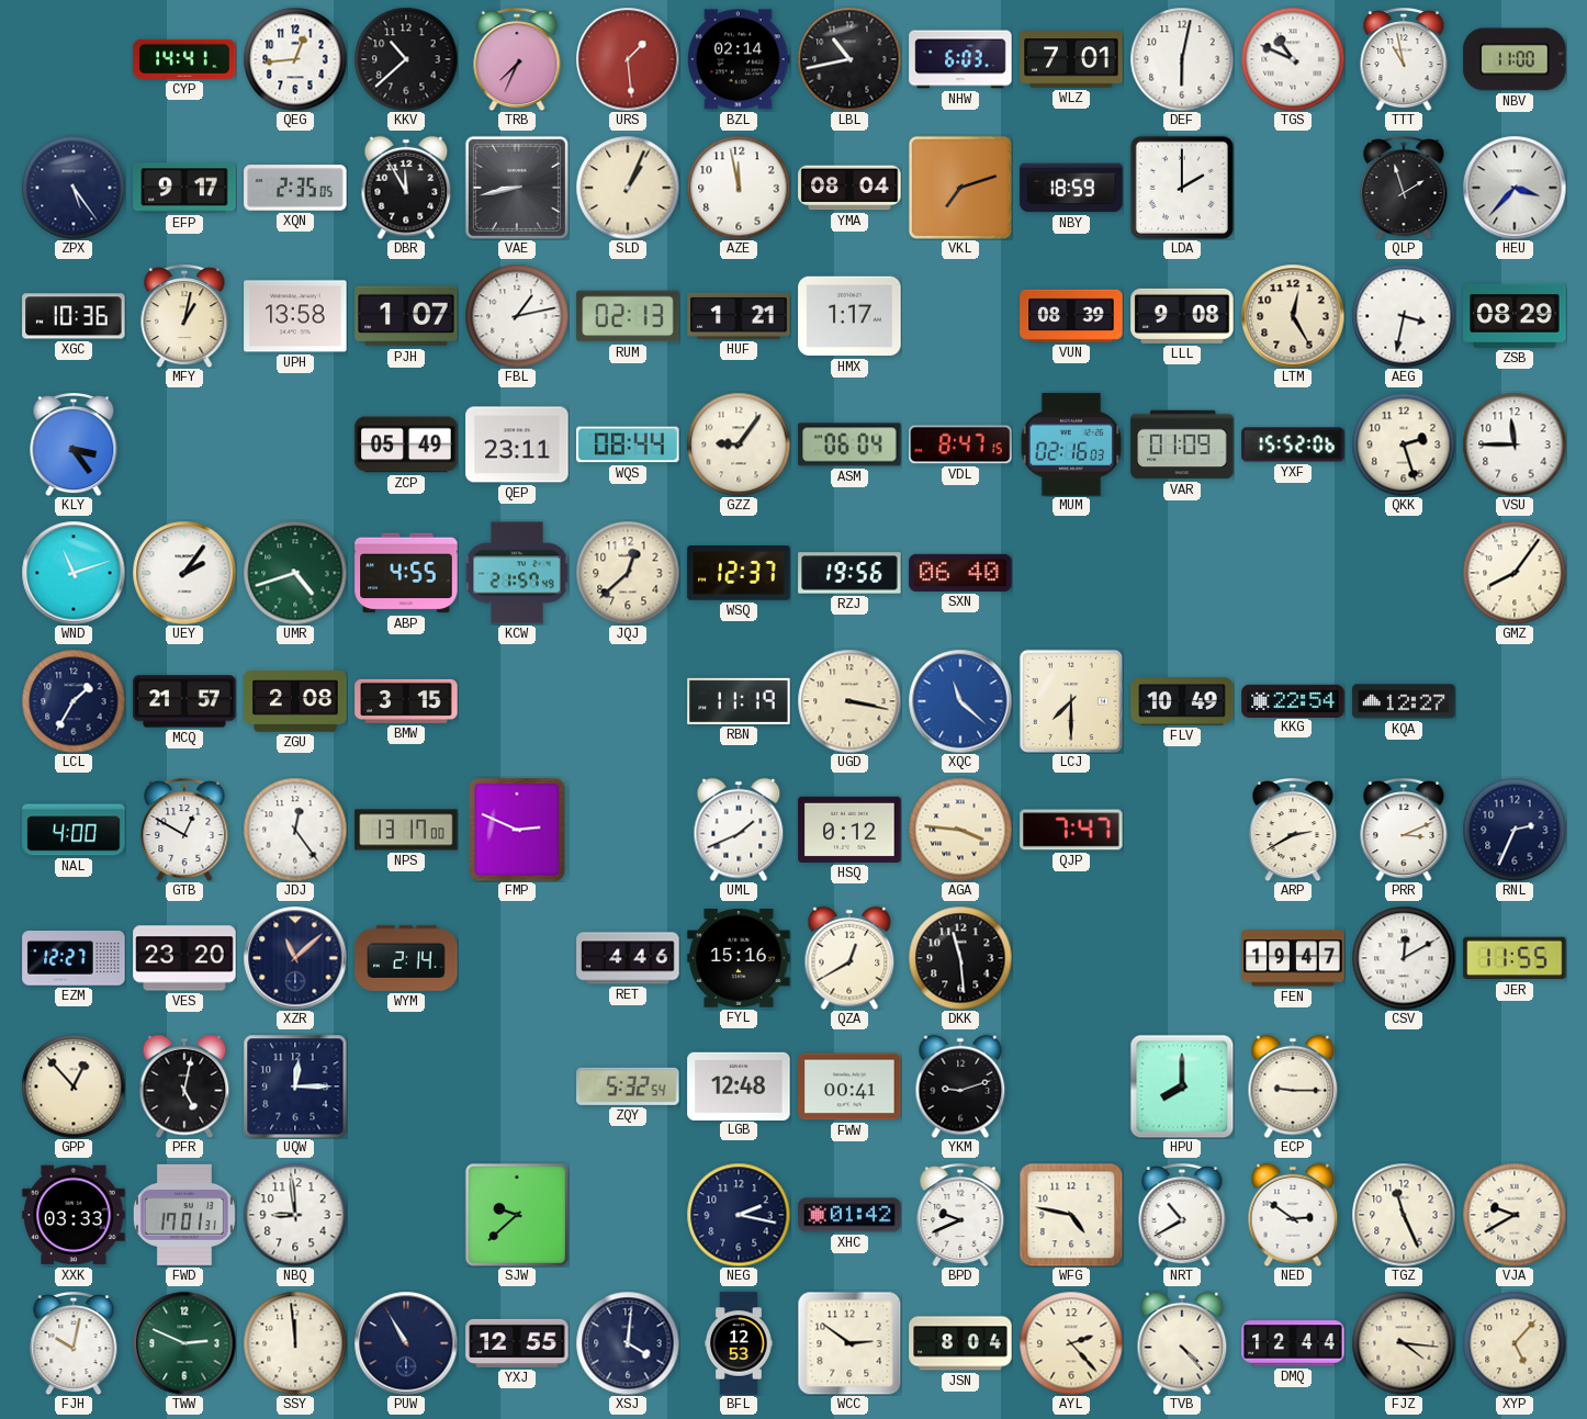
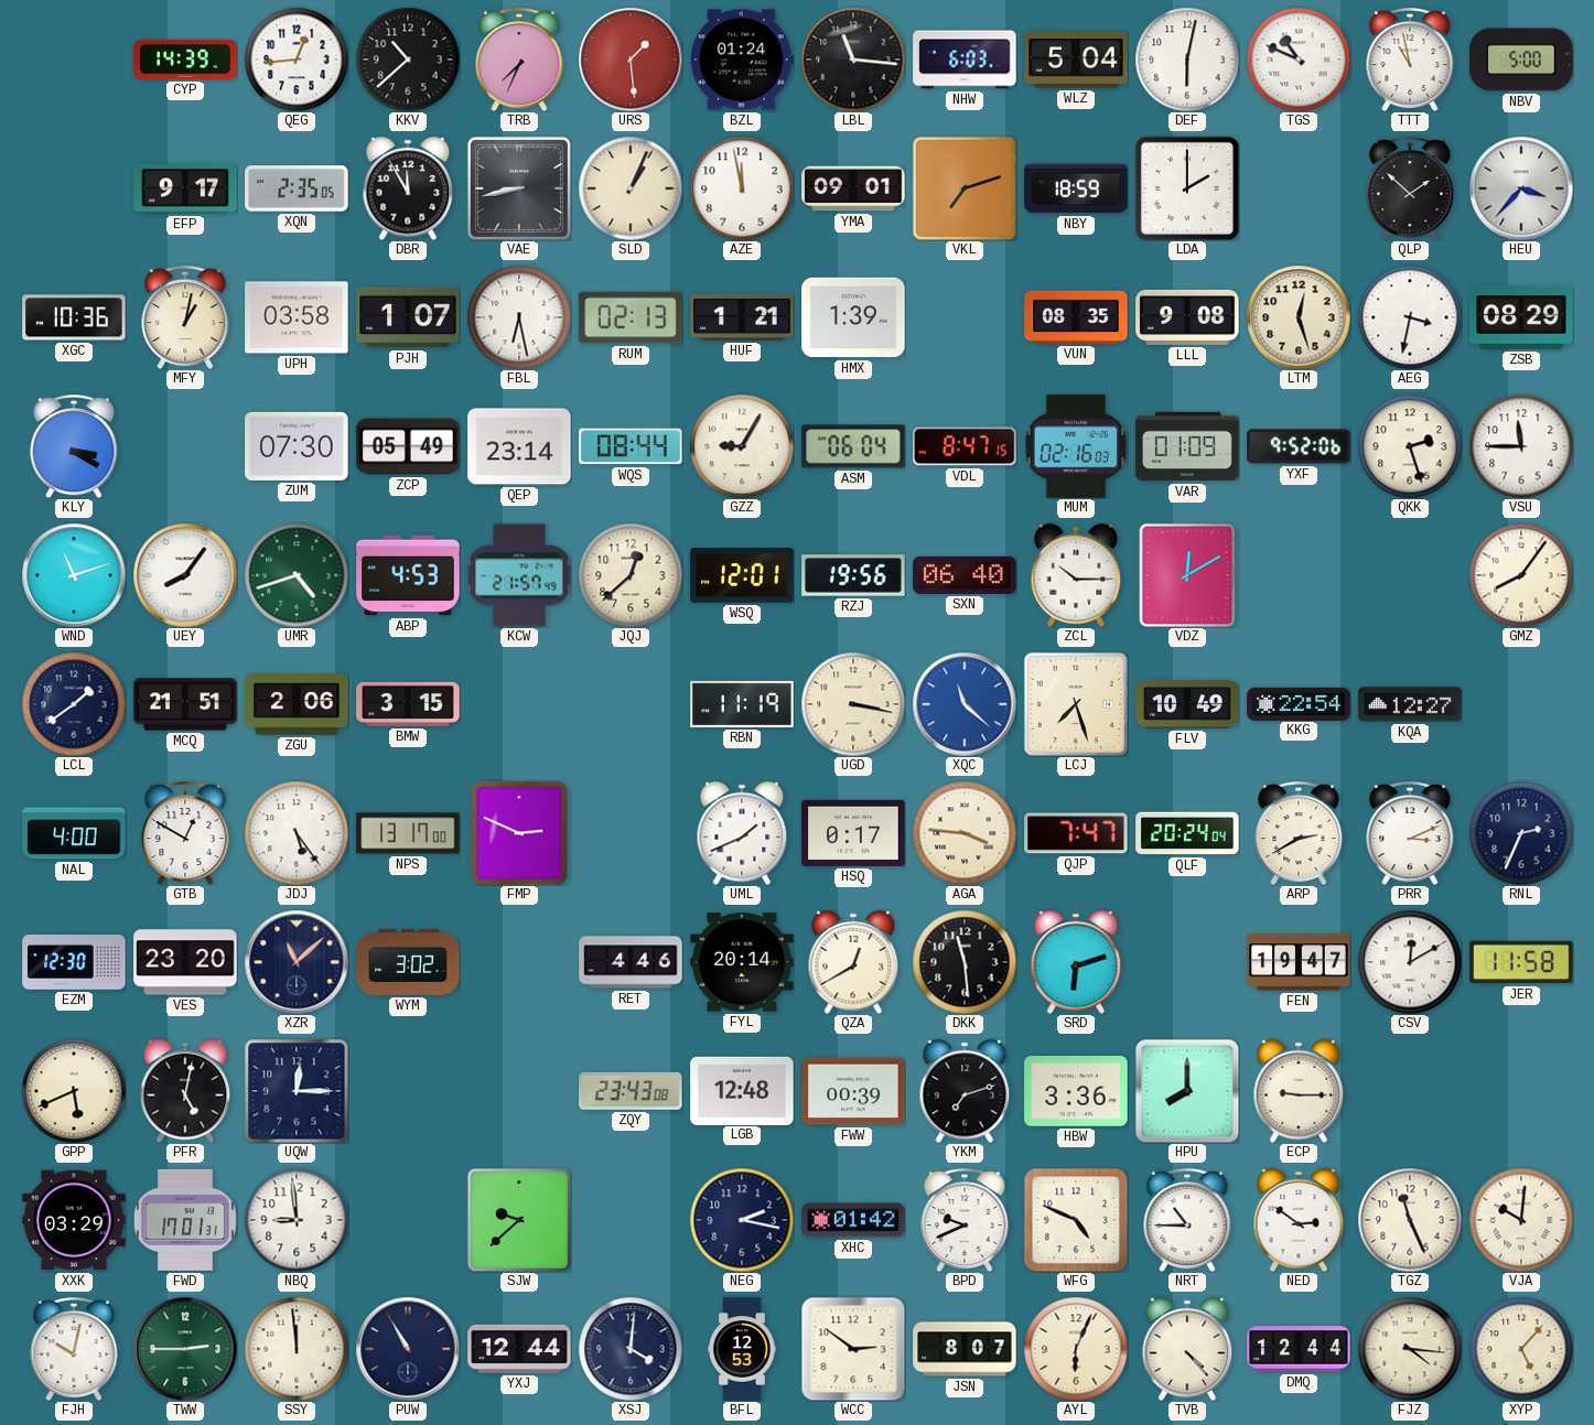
CYP: 14:41 -> 14:39
BZL: 02:14 -> 01:24
LBL: 10:43 -> 11:16
WLZ: 7:01 -> 5:04
NBV: 11:00 -> 5:00
ZPX: 5:24 -> none
YMA: 08:04 -> 09:01
QLP: 1:57 -> 1:52
UPH: 13:58 -> 03:58
FBL: 1:13 -> 6:28
HMX: 1:17 -> 1:39
VUN: 08:39 -> 08:35
LTM: 12:25 -> 12:27
KLY: 3:24 -> 3:20
ZUM: none -> 07:30
QEP: 23:11 -> 23:14
GZZ: 9:06 -> 9:05
YXF: 15:52 -> 9:52
UEY: 2:06 -> 8:06
ABP: 4:55 -> 4:53
WSQ: 12:37 -> 12:01
ZCL: none -> 10:15
VDZ: none -> 12:10
LCL: 1:35 -> 1:39
MCQ: 21:57 -> 21:51
ZGU: 2:08 -> 2:06
LCJ: 7:30 -> 7:27
JDJ: 12:24 -> 5:24
HSQ: 0:12 -> 0:17
QLF: none -> 20:24
EZM: 12:27 -> 12:30
WYM: 2:14 -> 3:02
FYL: 15:16 -> 20:14
SRD: none -> 6:12
JER: 11:55 -> 11:58
GPP: 12:53 -> 5:41
ZQY: 5:32 -> 23:43
FWW: 00:41 -> 00:39
YKM: 9:12 -> 7:12
HBW: none -> 3:36
XXK: 03:33 -> 03:29
WFG: 4:47 -> 4:49
NRT: 10:40 -> 10:45
VJA: 9:40 -> 10:01
TWW: 2:49 -> 2:45
YXJ: 12:55 -> 12:44
JSN: 8:04 -> 8:07
AYL: 2:23 -> 6:04
